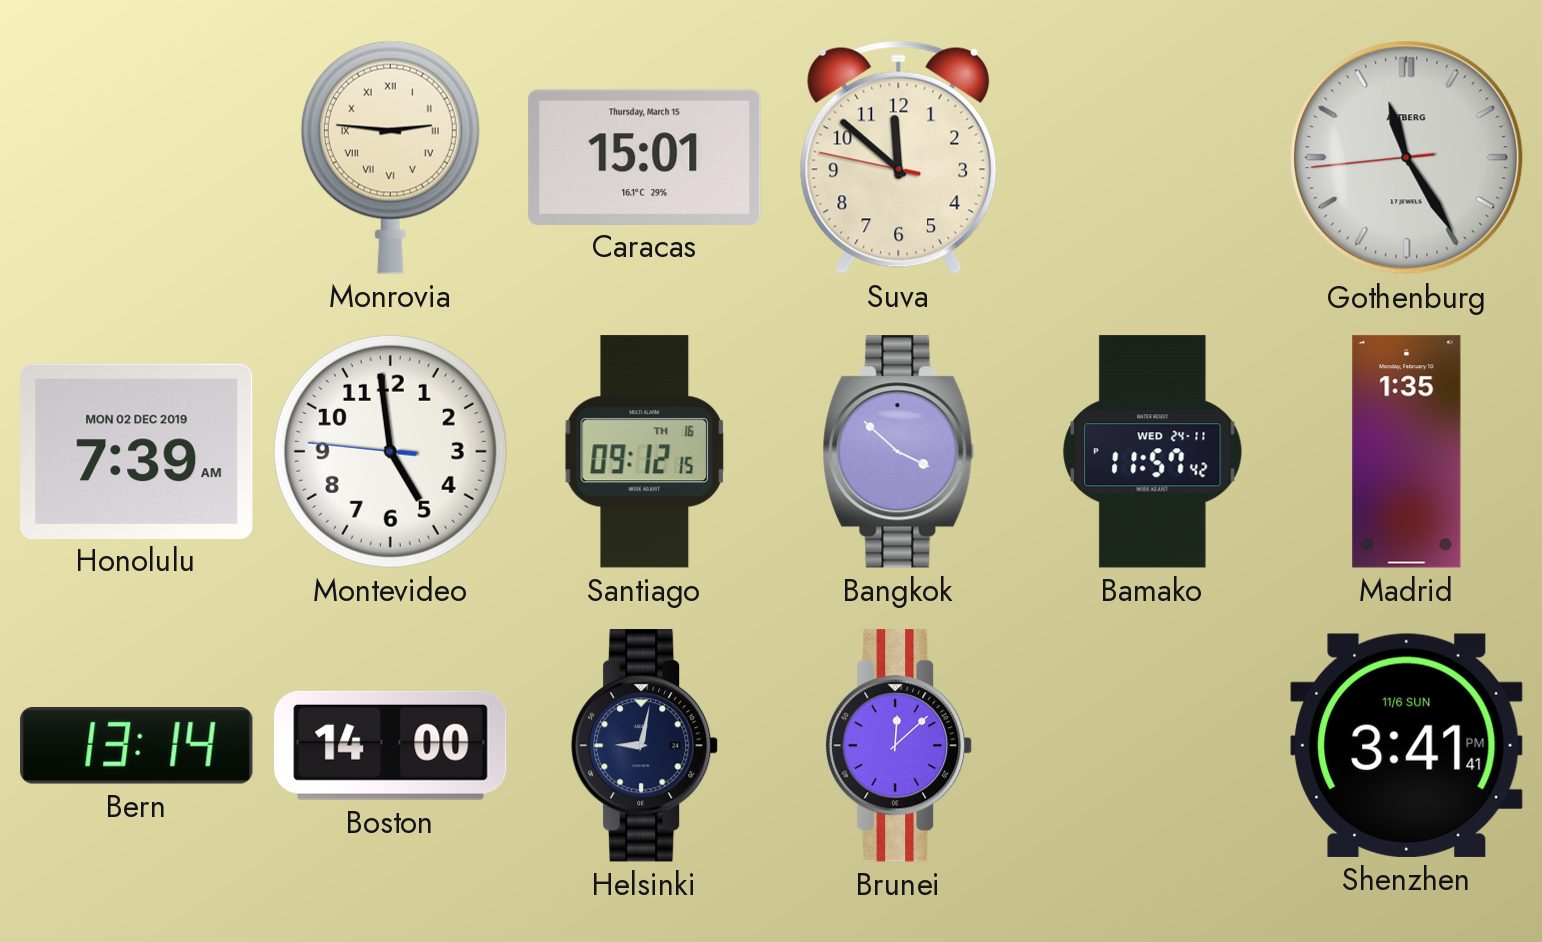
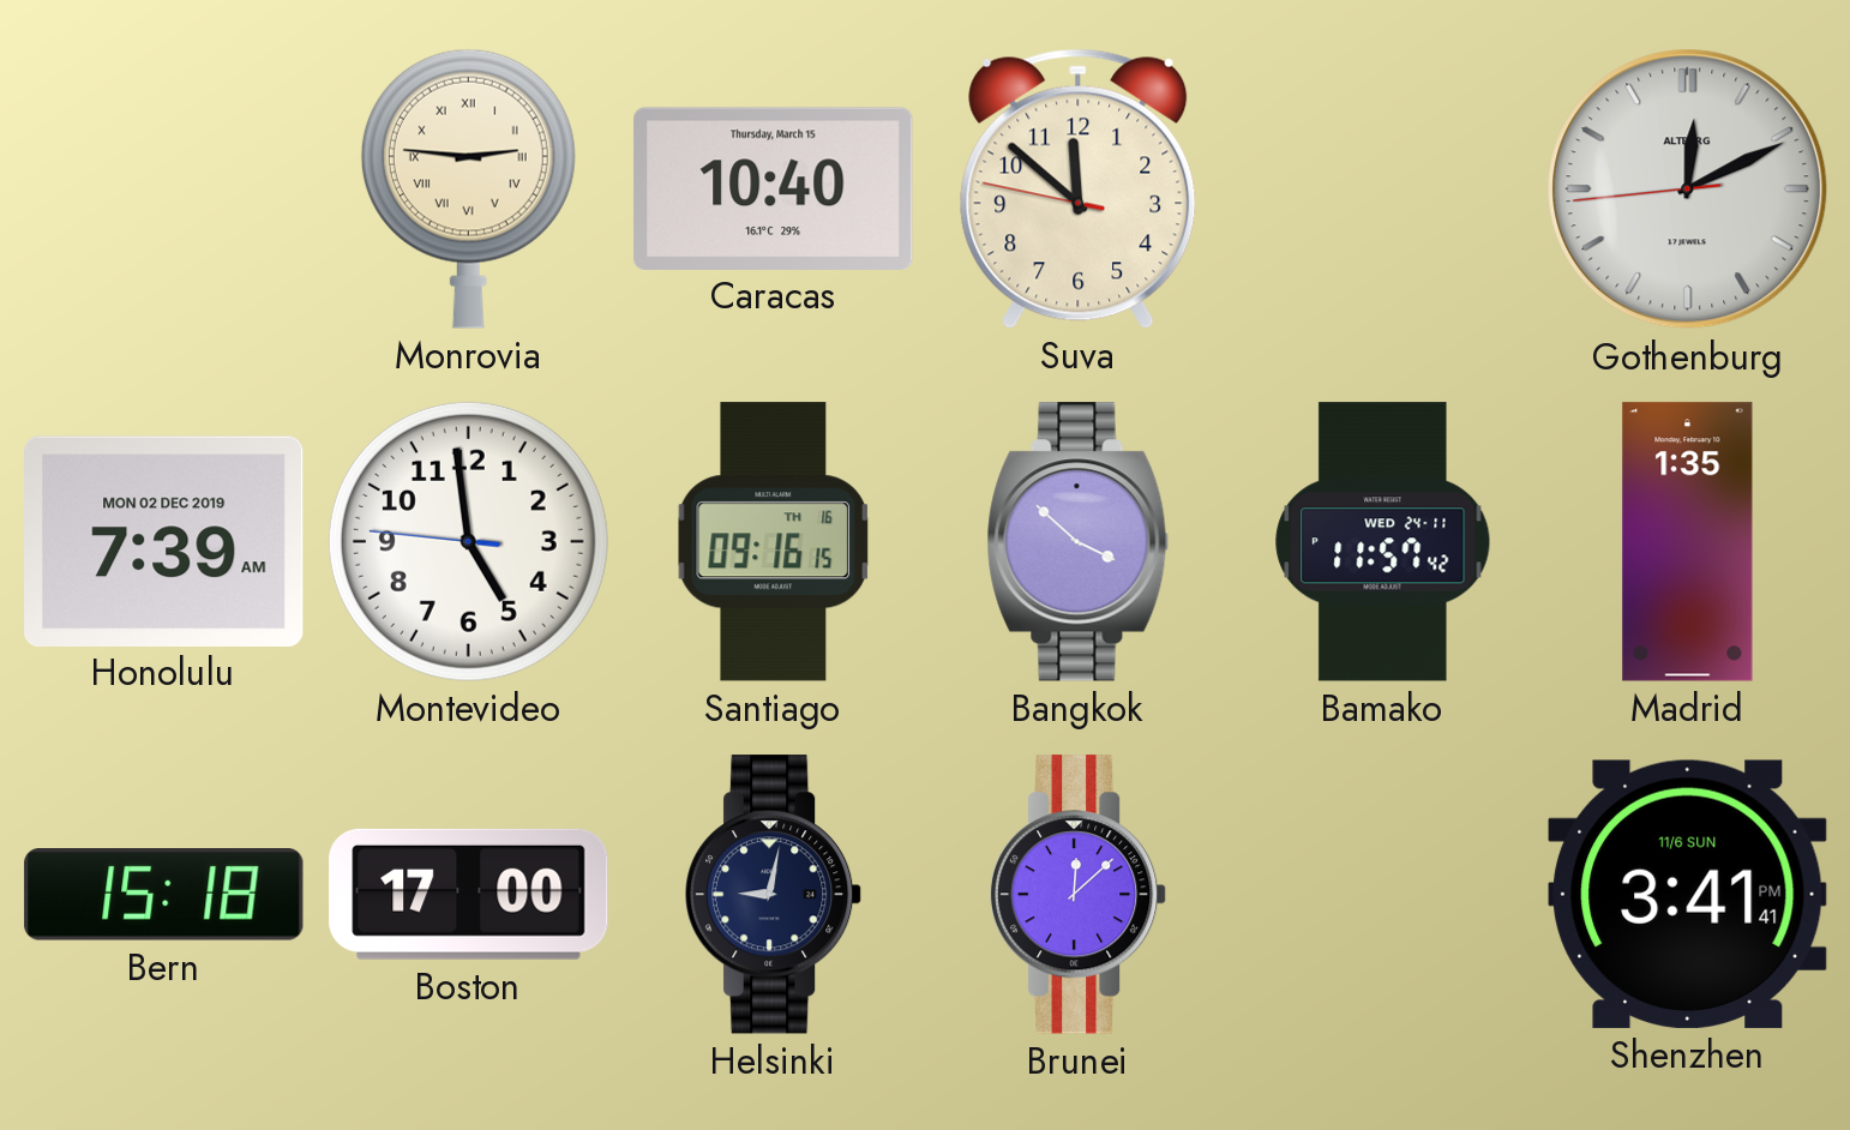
Caracas: 15:01 -> 10:40
Gothenburg: 11:24 -> 12:10
Santiago: 09:12 -> 09:16
Bern: 13:14 -> 15:18
Boston: 14:00 -> 17:00
